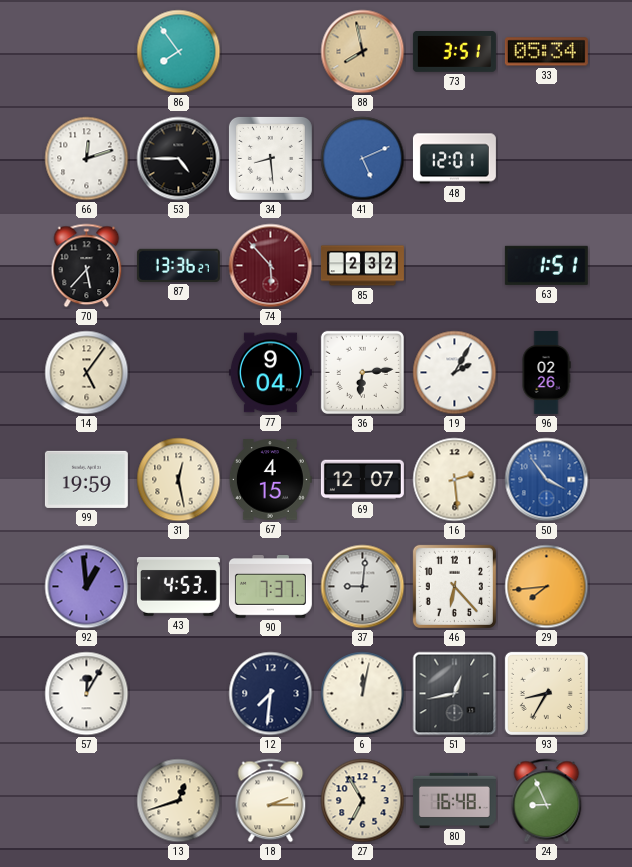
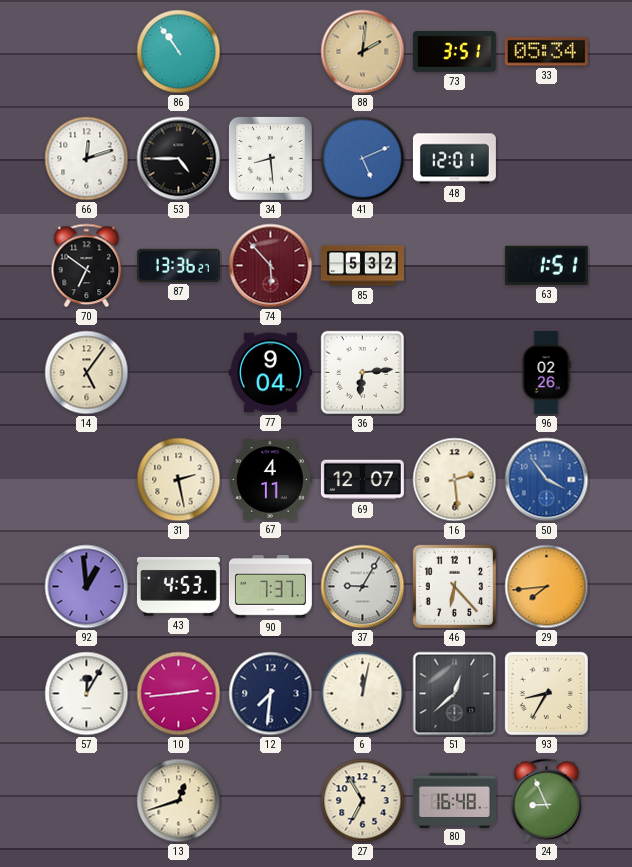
86: 7:54 -> 10:54
88: 7:58 -> 2:01
70: 5:37 -> 6:51
85: 2:32 -> 5:32
19: 2:05 -> none
99: 19:59 -> none
31: 12:28 -> 2:28
67: 4:15 -> 4:11
37: 9:01 -> 9:05
10: none -> 2:44
51: 12:43 -> 12:38
18: 2:15 -> none
